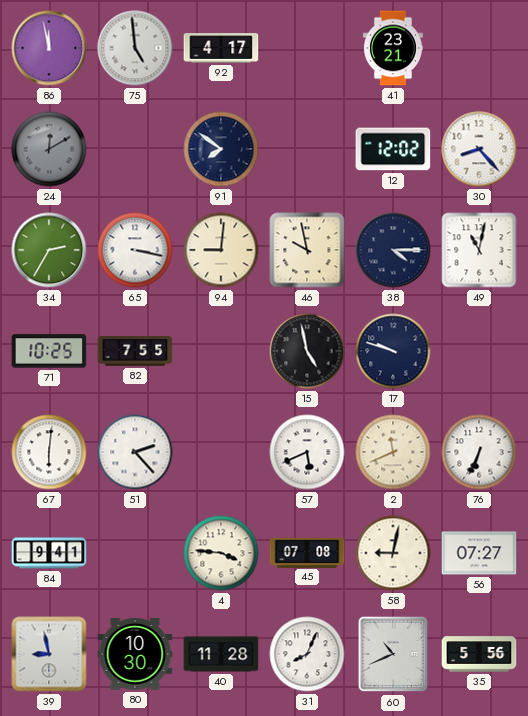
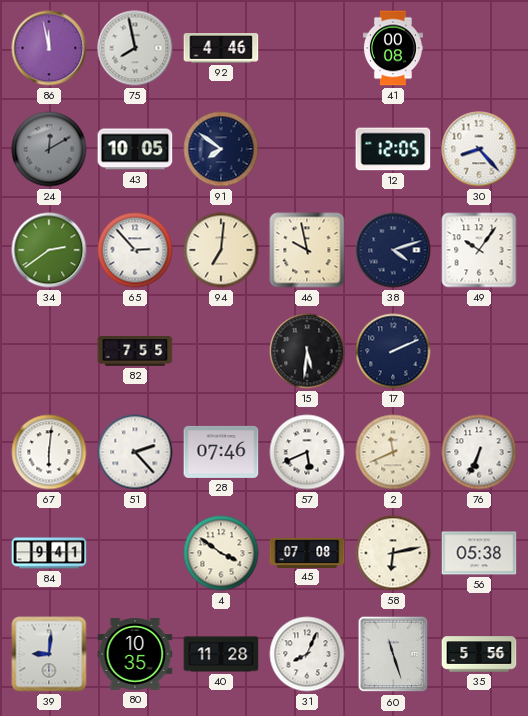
75: 4:59 -> 7:58
92: 4:17 -> 4:46
41: 23:21 -> 00:08
43: none -> 10:05
12: 12:02 -> 12:05
34: 2:35 -> 2:39
65: 3:17 -> 2:53
94: 9:01 -> 7:01
38: 4:15 -> 4:12
49: 11:02 -> 10:06
71: 10:25 -> none
15: 4:58 -> 5:31
17: 9:48 -> 2:11
28: none -> 07:46
4: 3:46 -> 3:51
58: 9:02 -> 6:13
56: 07:27 -> 05:38
39: 8:58 -> 9:01
80: 10:30 -> 10:35
60: 10:41 -> 11:27
